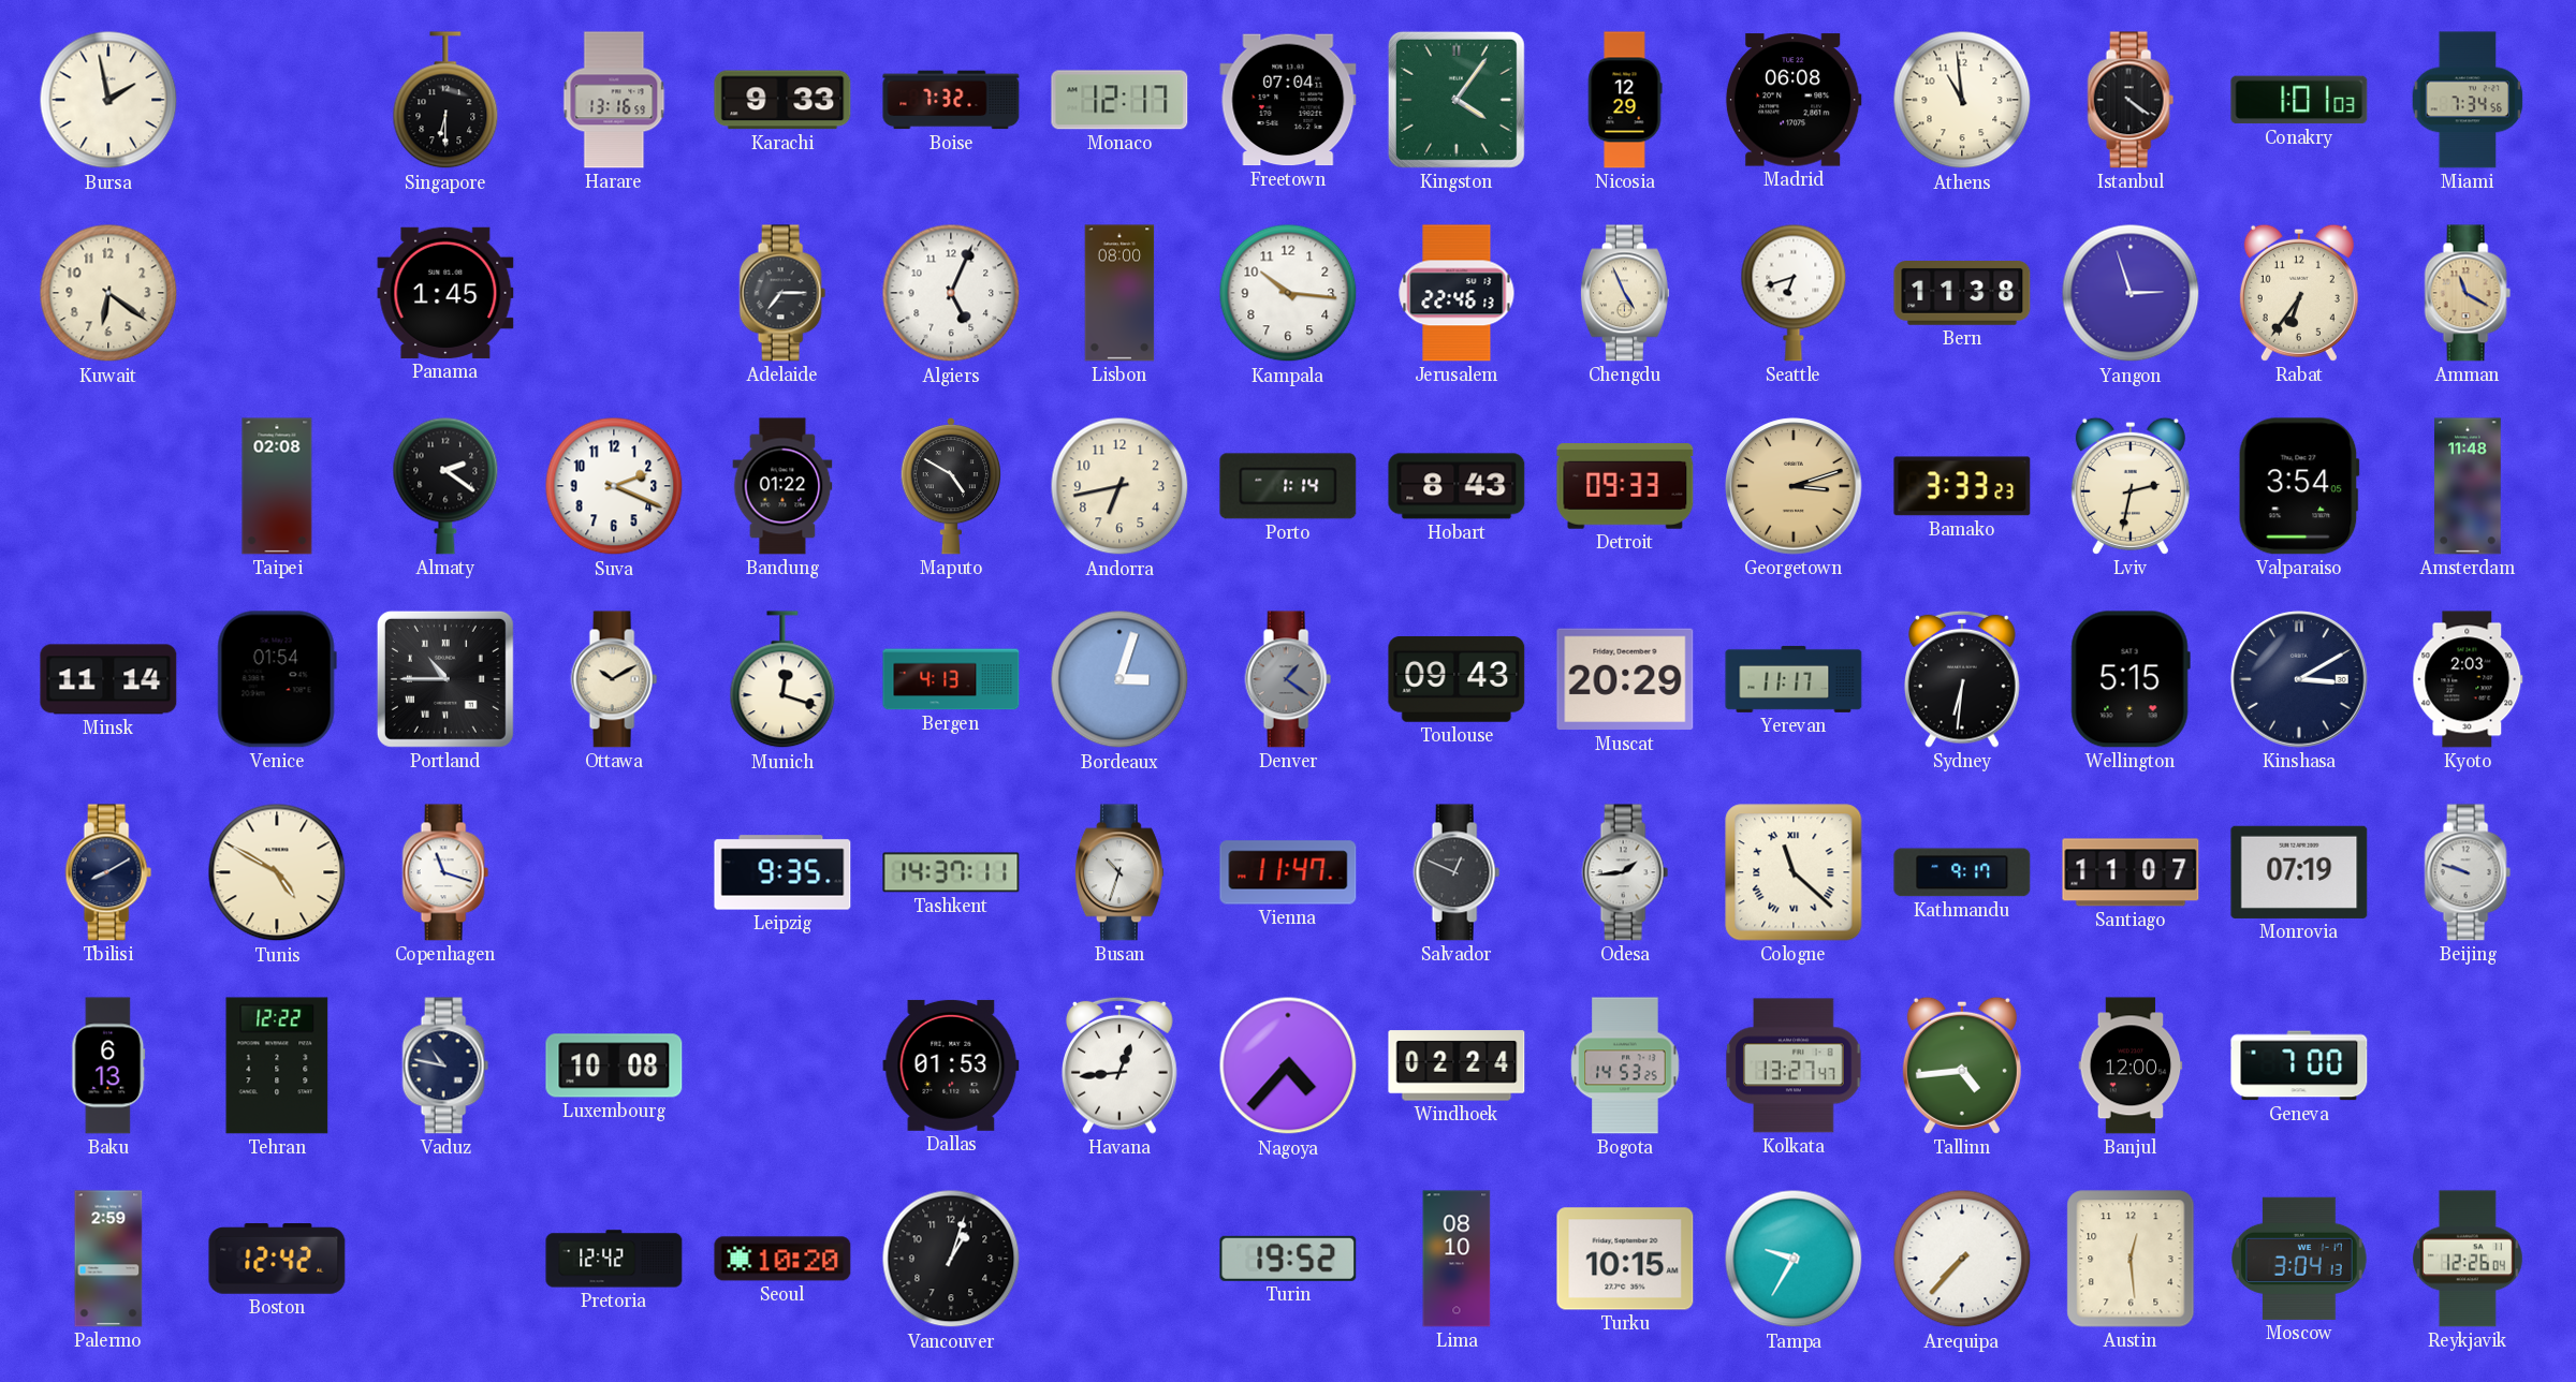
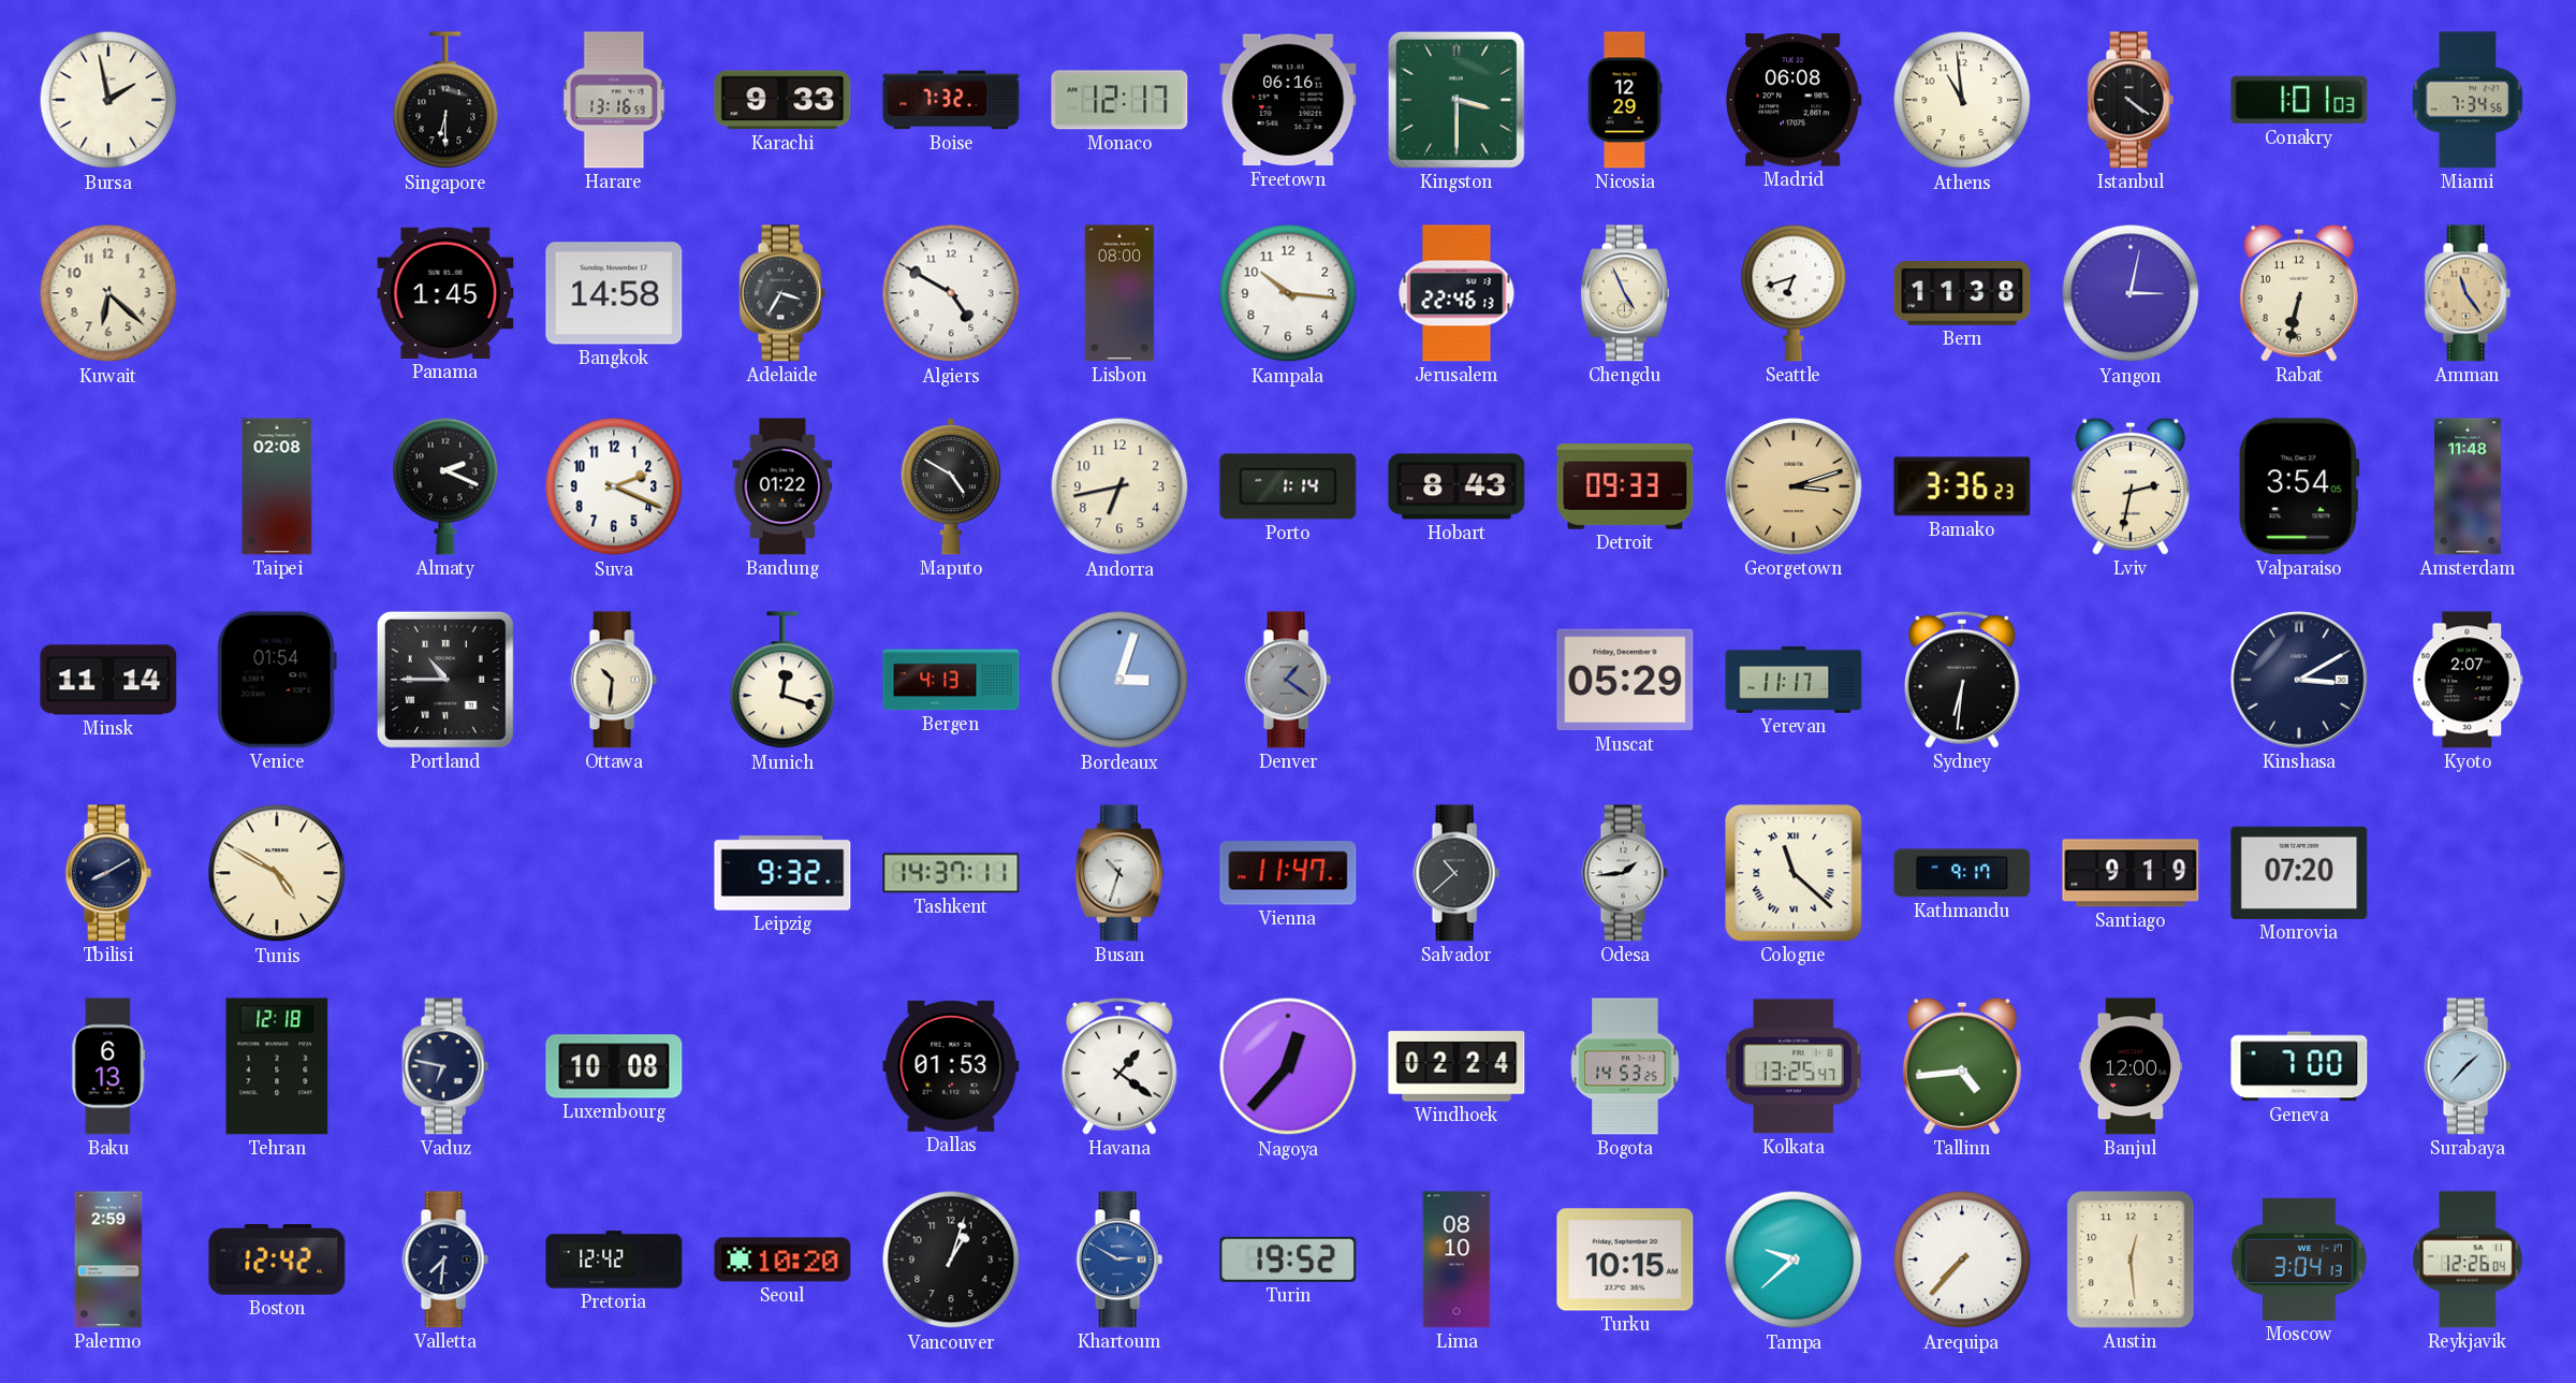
Freetown: 07:04 -> 06:16
Kingston: 4:06 -> 3:30
Kuwait: 6:21 -> 6:22
Bangkok: none -> 14:58
Adelaide: 7:15 -> 3:35
Algiers: 5:04 -> 4:50
Yangon: 2:57 -> 3:02
Rabat: 6:36 -> 6:32
Amman: 11:20 -> 11:24
Almaty: 2:21 -> 2:19
Bamako: 3:33 -> 3:36
Ottawa: 10:10 -> 10:31
Toulouse: 09:43 -> none
Muscat: 20:29 -> 05:29
Wellington: 5:15 -> none
Kyoto: 2:03 -> 2:07
Copenhagen: 11:18 -> none
Leipzig: 9:35 -> 9:32
Salvador: 12:49 -> 10:38
Santiago: 11:07 -> 9:19
Monrovia: 07:19 -> 07:20
Beijing: 9:48 -> none
Tehran: 12:22 -> 12:18
Vaduz: 10:47 -> 6:47
Havana: 12:44 -> 1:21
Nagoya: 4:37 -> 12:37
Kolkata: 13:27 -> 13:25
Surabaya: none -> 1:37
Valletta: none -> 7:31
Khartoum: none -> 2:50
Tampa: 9:35 -> 9:38
